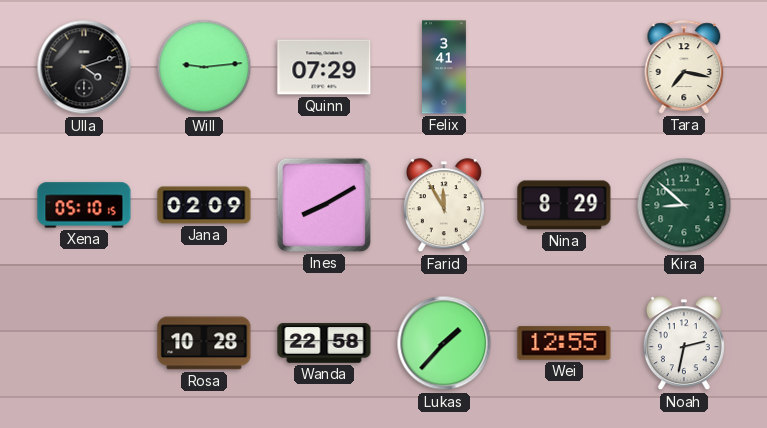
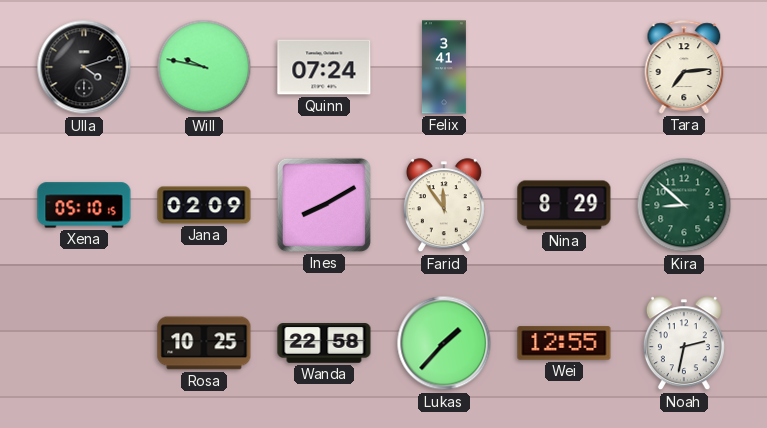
Will: 9:14 -> 9:47
Quinn: 07:29 -> 07:24
Tara: 7:17 -> 7:14
Farid: 11:55 -> 11:54
Rosa: 10:28 -> 10:25
